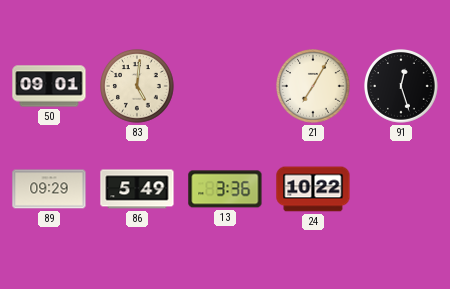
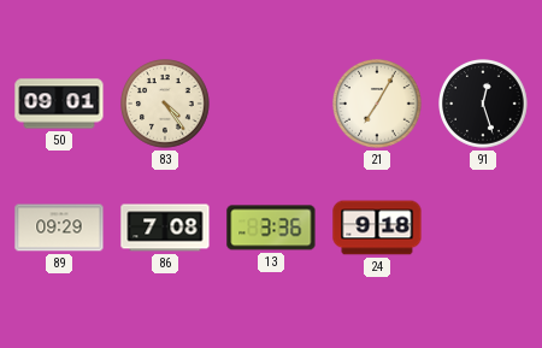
83: 5:01 -> 4:24
86: 5:49 -> 7:08
24: 10:22 -> 9:18
